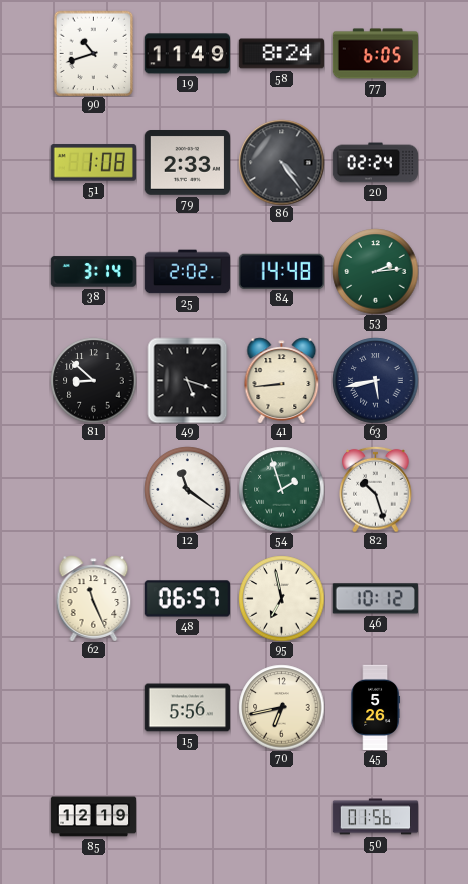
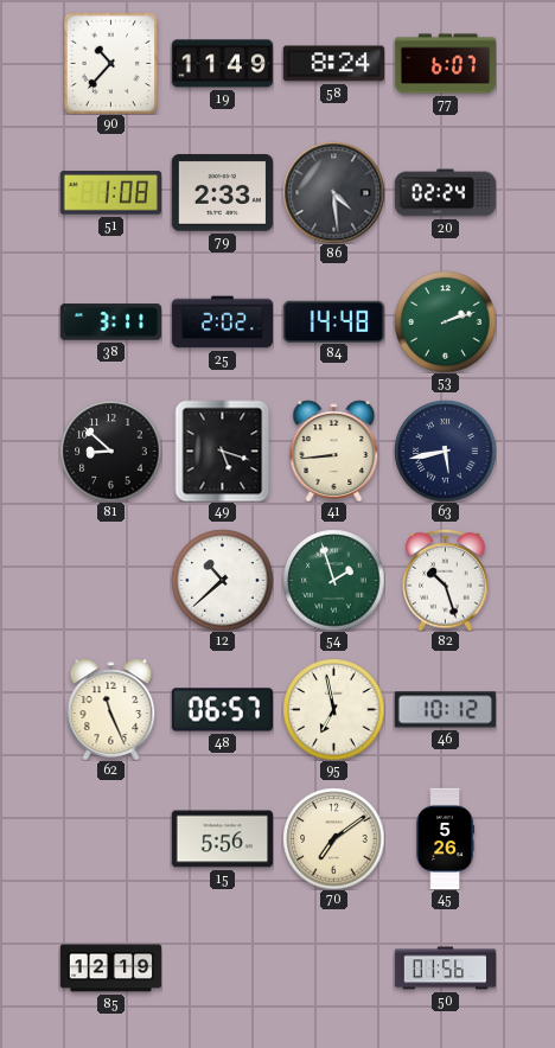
90: 10:42 -> 10:37
77: 6:05 -> 6:07
86: 4:24 -> 4:29
38: 3:14 -> 3:11
53: 2:14 -> 2:12
12: 11:21 -> 10:38
70: 6:43 -> 7:09
